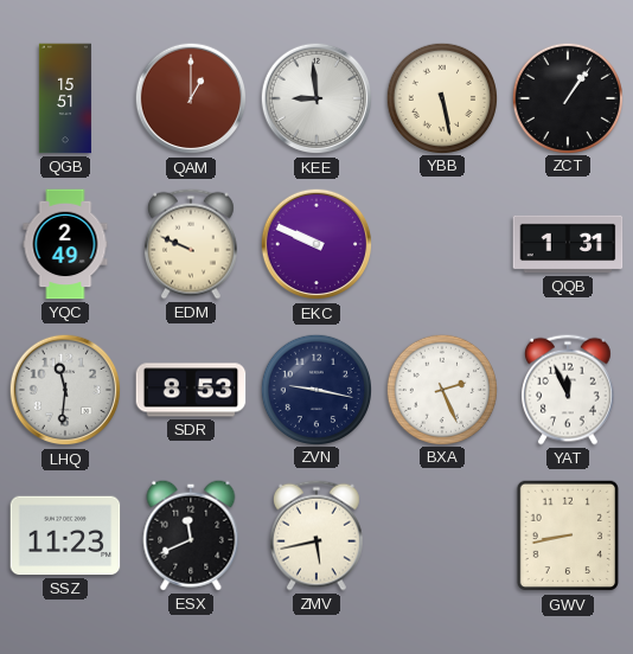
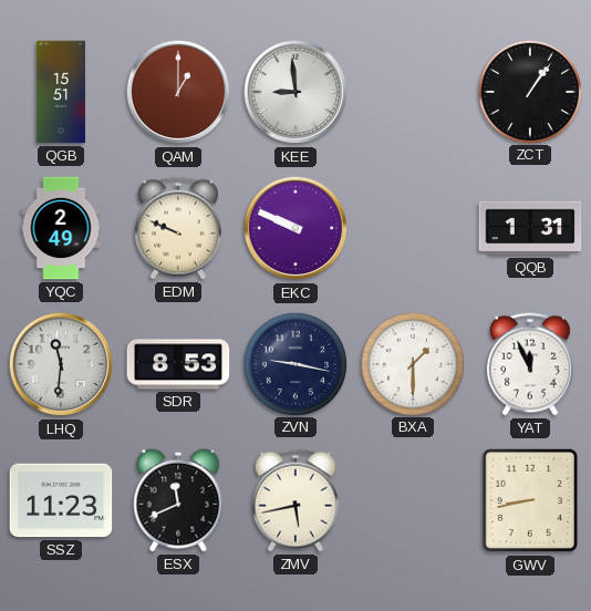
YBB: 5:28 -> none
BXA: 2:26 -> 1:30
